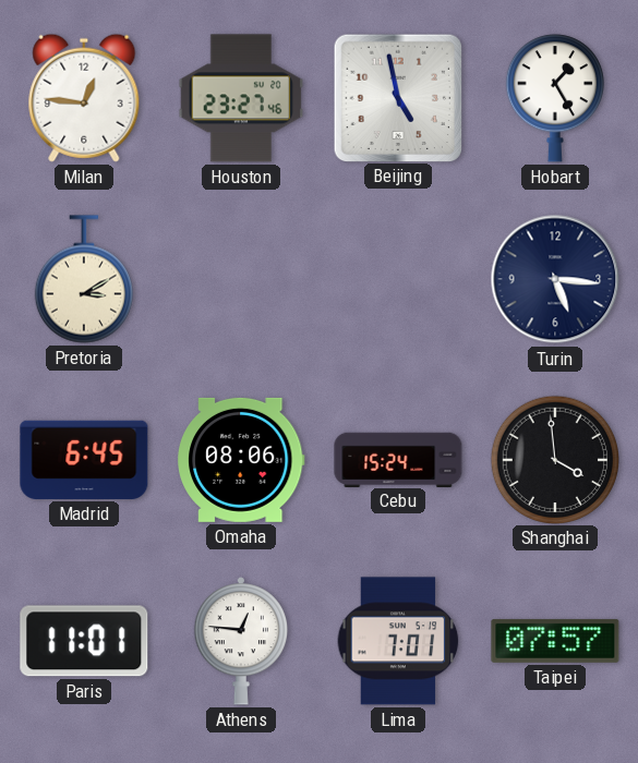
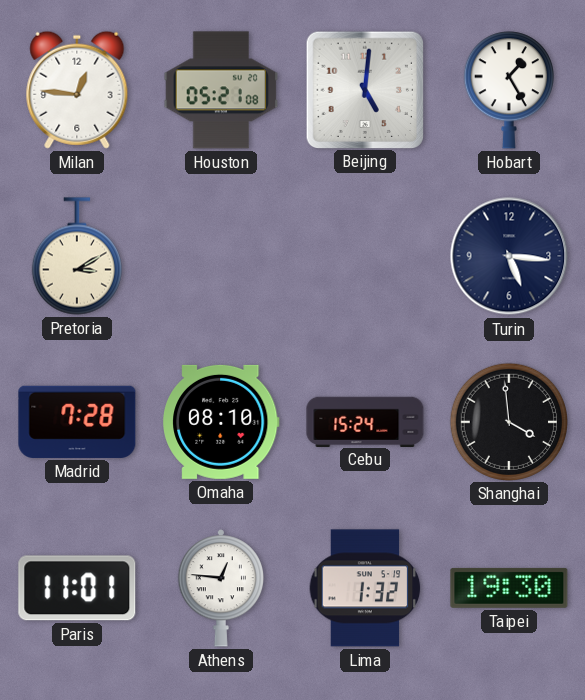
Houston: 23:27 -> 05:21
Beijing: 4:58 -> 5:01
Madrid: 6:45 -> 7:28
Omaha: 08:06 -> 08:10
Lima: 7:01 -> 1:32
Taipei: 07:57 -> 19:30
